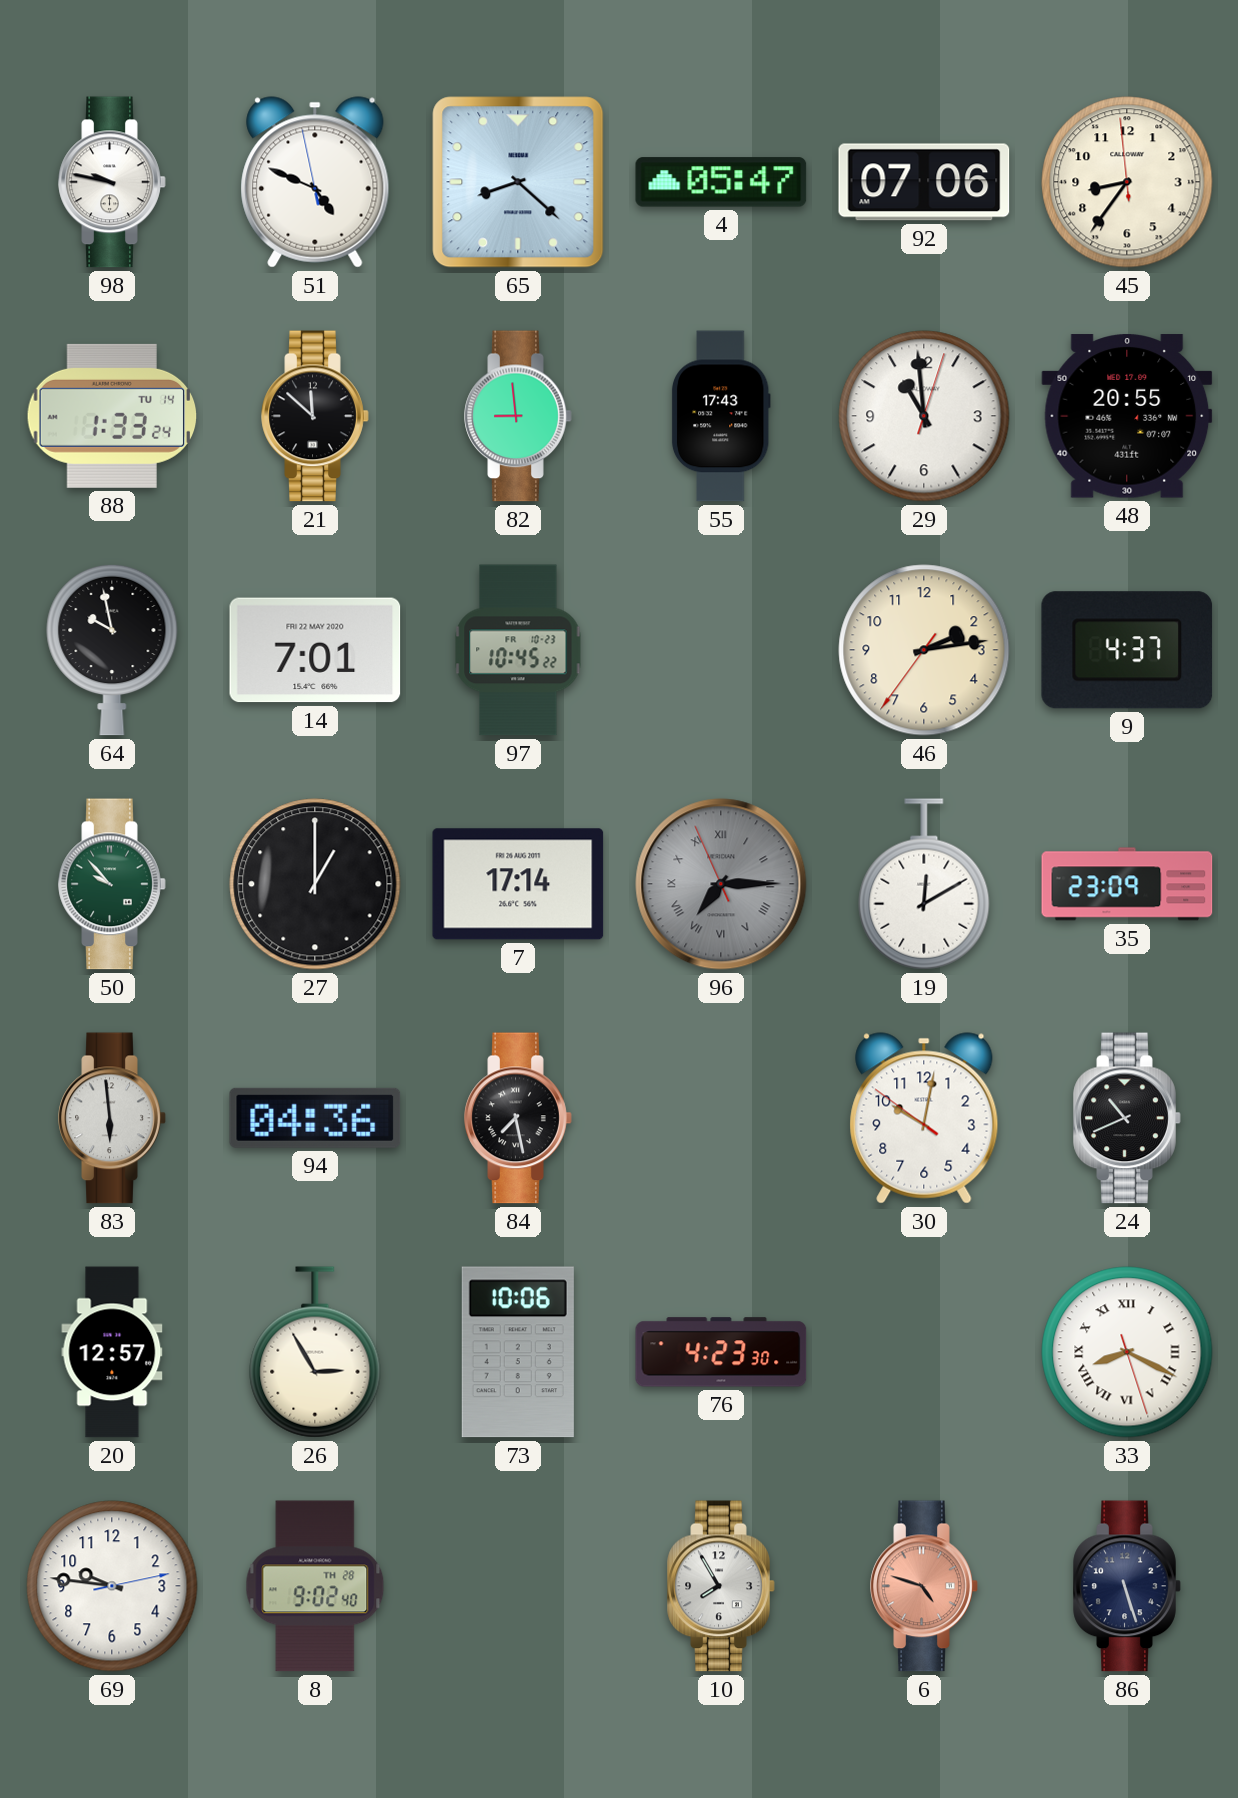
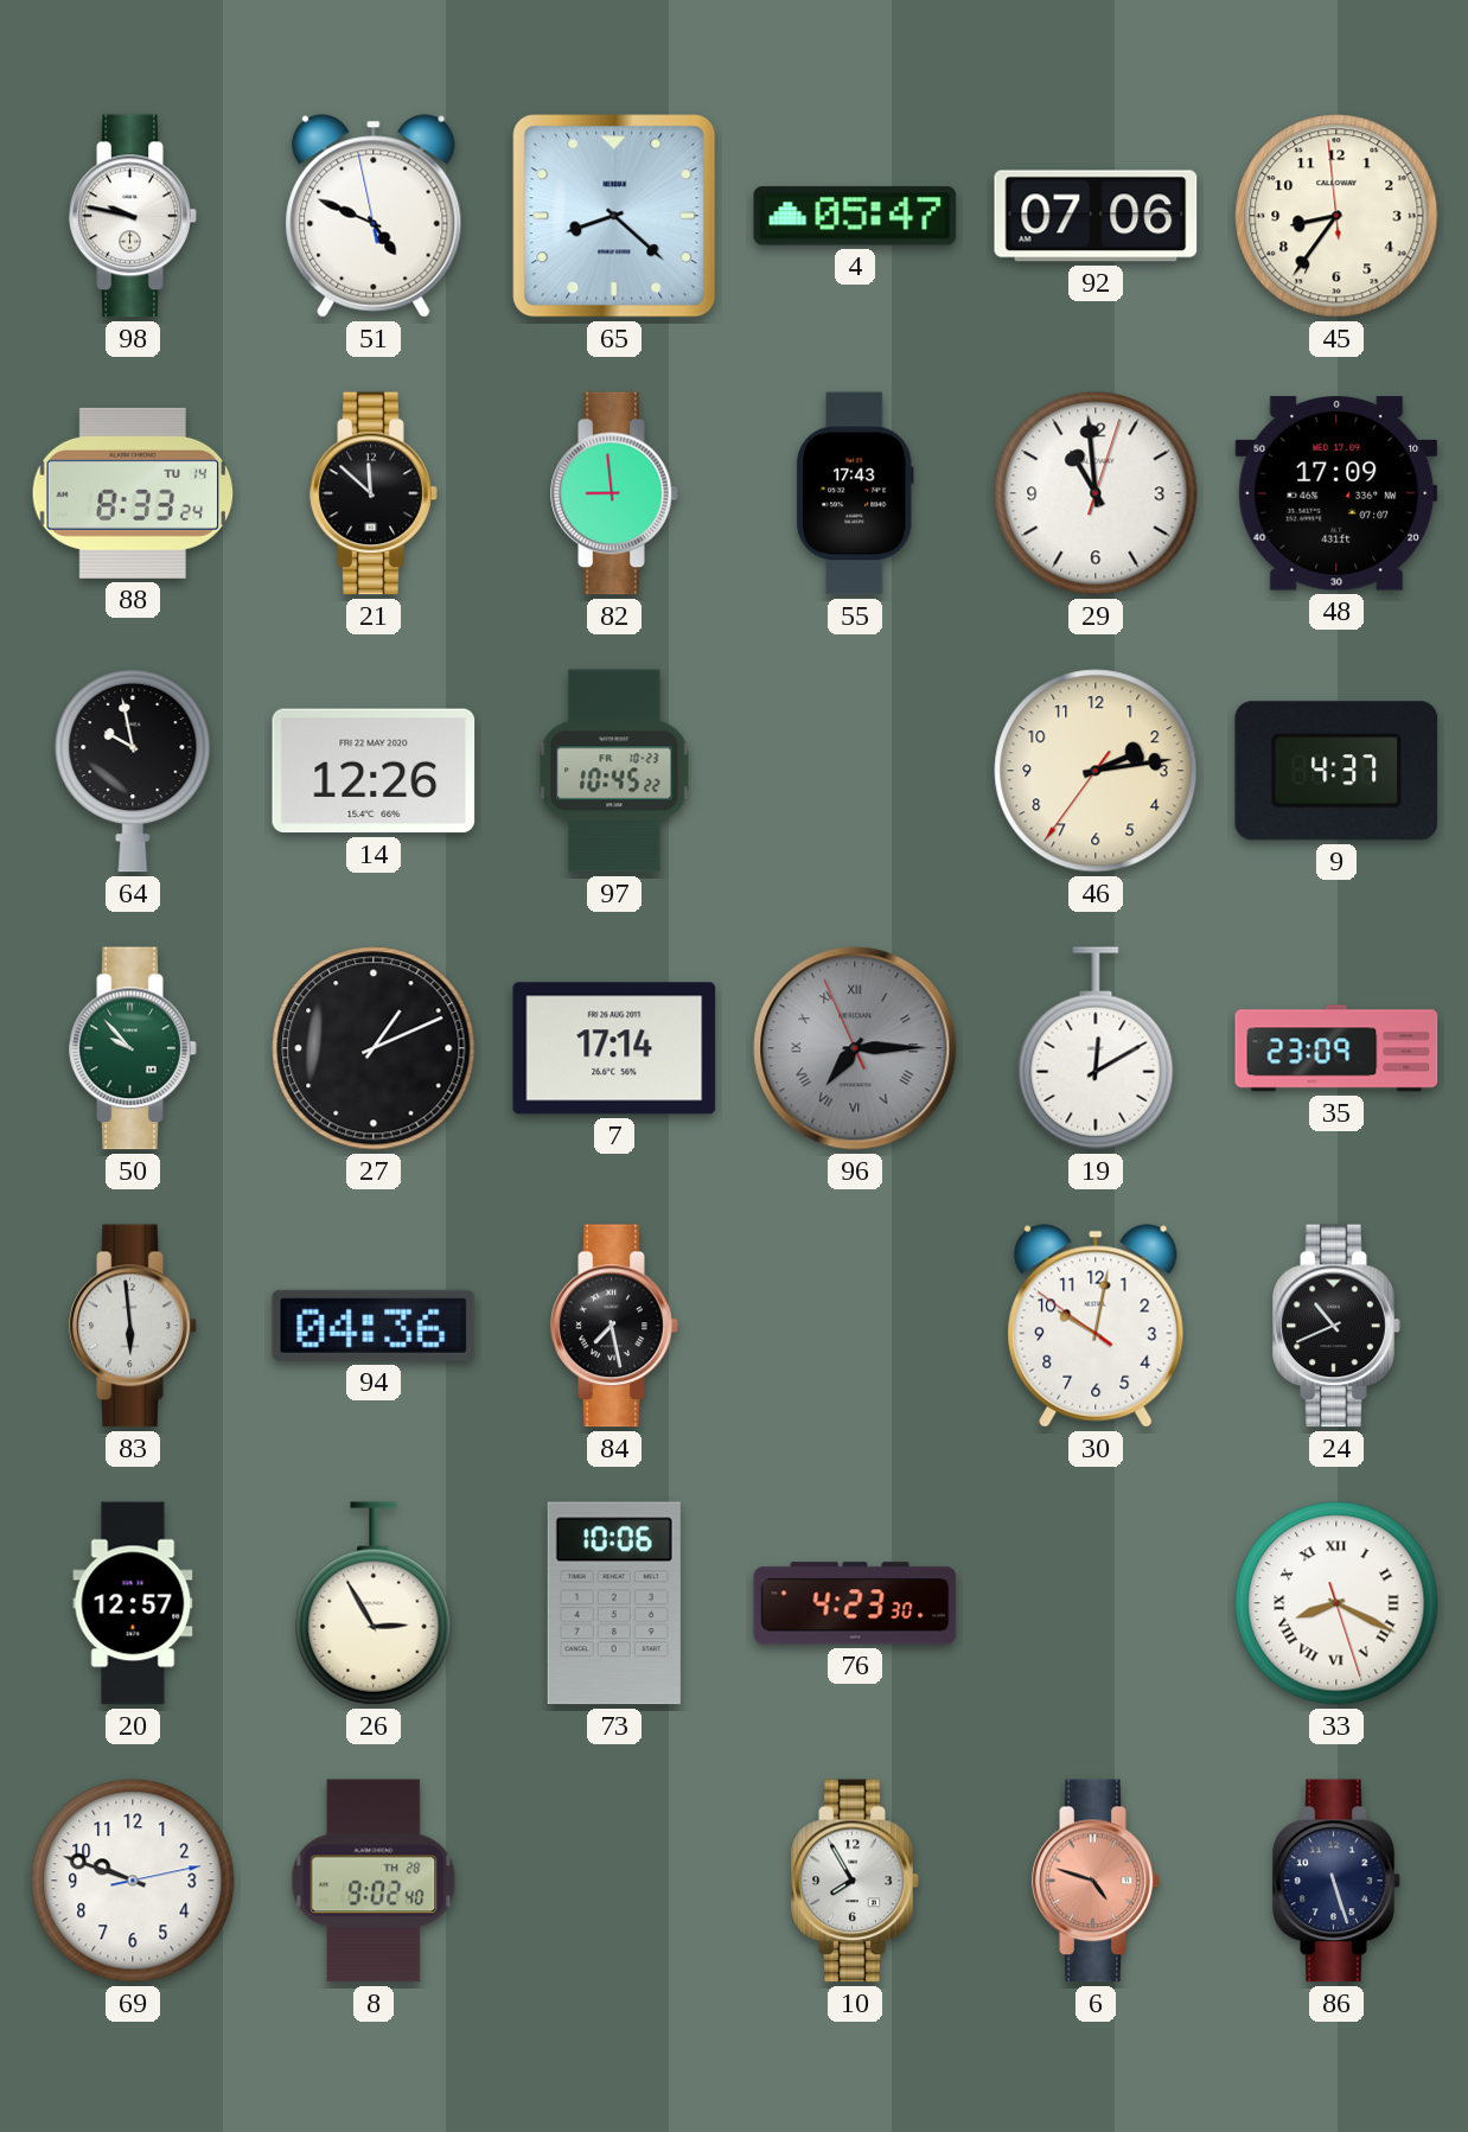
88: 1:33 -> 8:33
48: 20:55 -> 17:09
14: 7:01 -> 12:26
27: 1:00 -> 1:11
69: 9:46 -> 9:48
